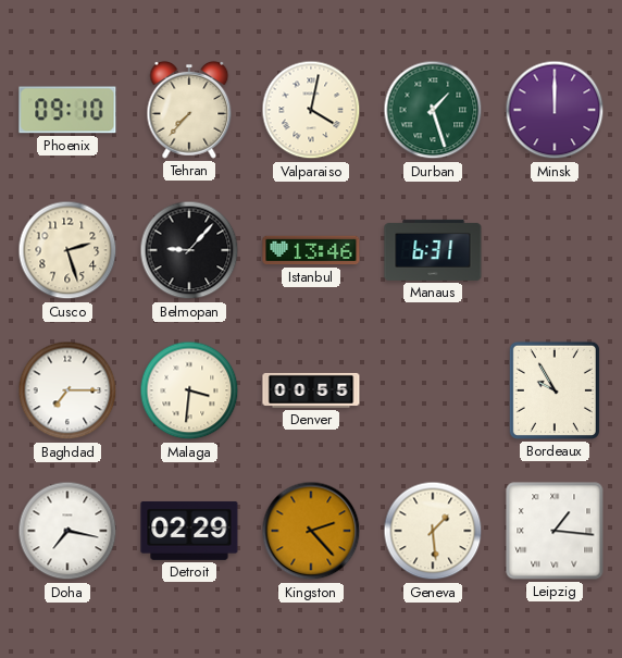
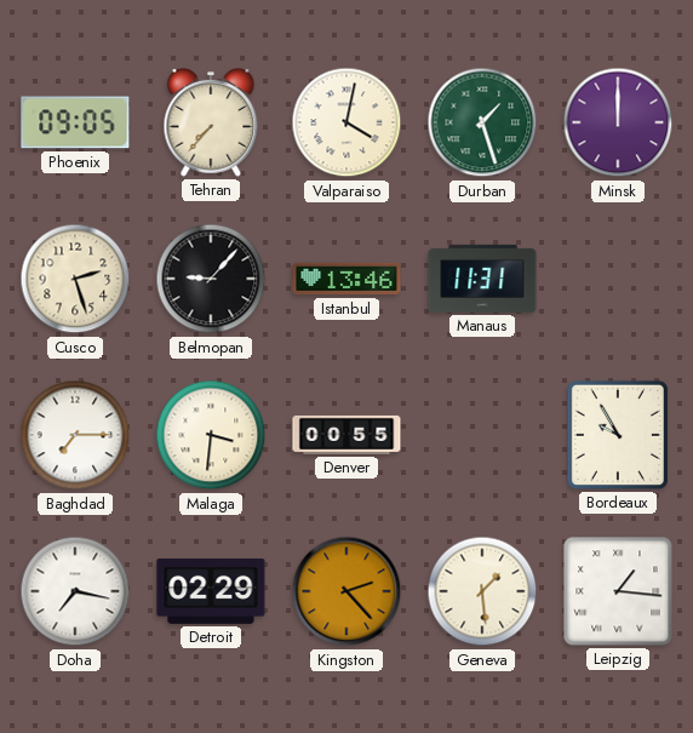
Phoenix: 09:10 -> 09:05
Manaus: 6:31 -> 11:31
